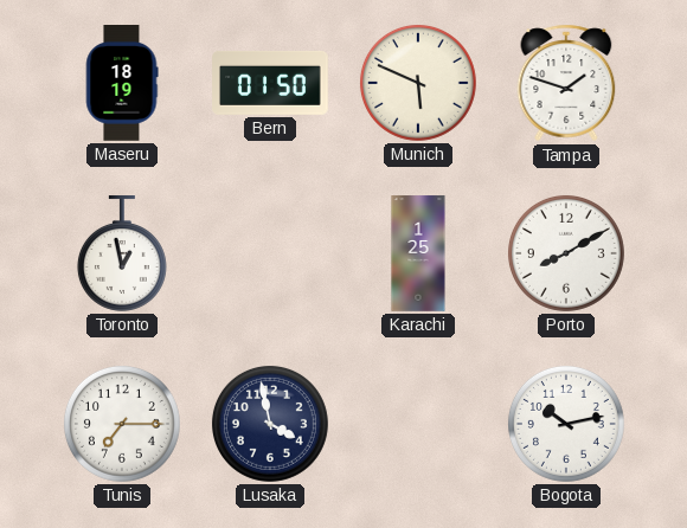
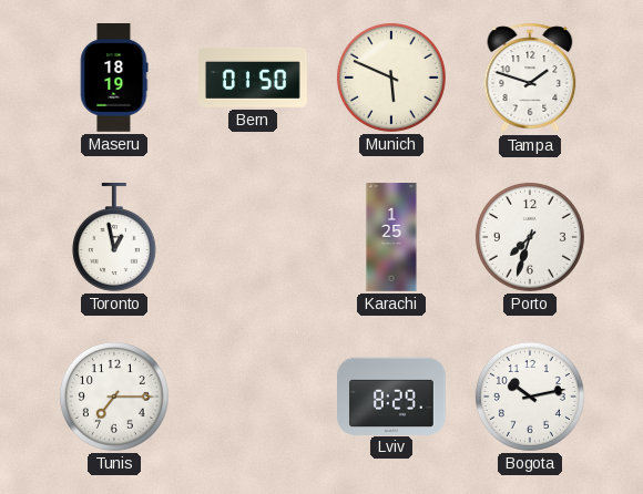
Porto: 8:10 -> 7:33
Lusaka: 3:58 -> none
Lviv: none -> 8:29
